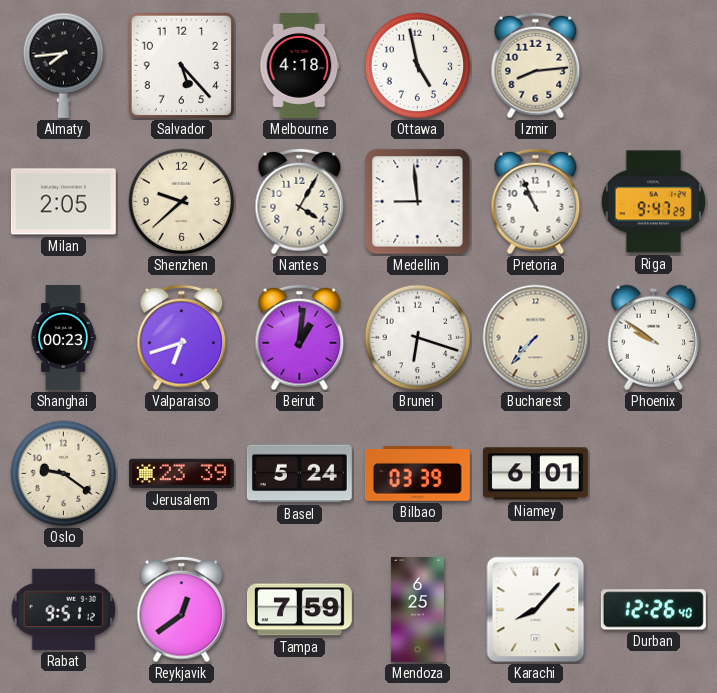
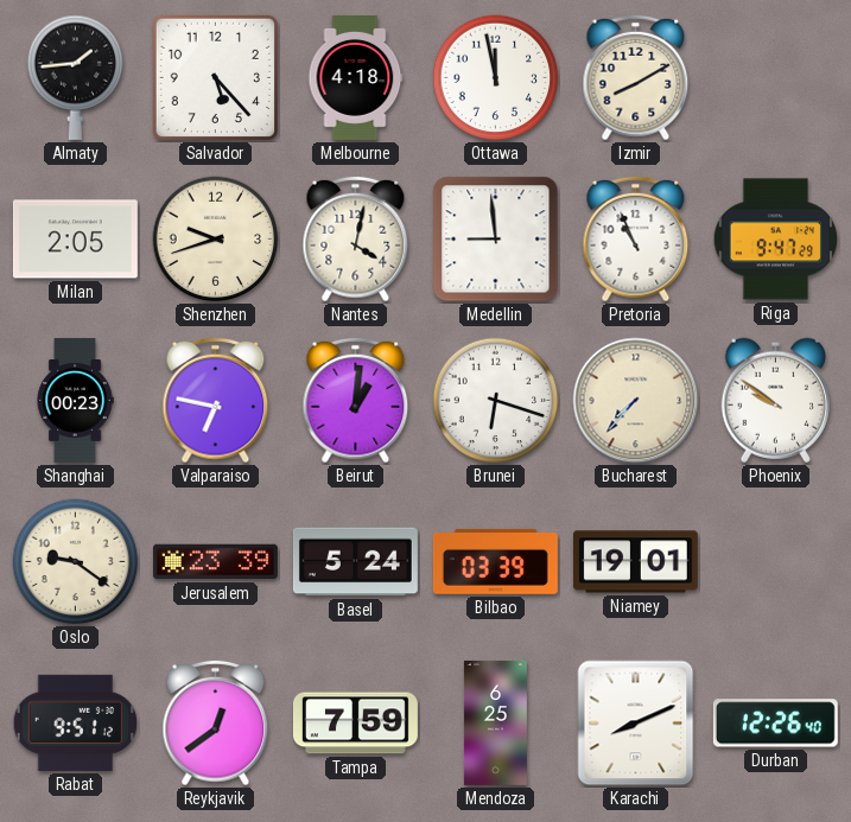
Almaty: 7:44 -> 1:44
Ottawa: 4:58 -> 11:58
Izmir: 8:14 -> 8:10
Shenzhen: 9:38 -> 9:42
Nantes: 4:05 -> 4:02
Valparaiso: 6:42 -> 6:47
Niamey: 6:01 -> 19:01
Karachi: 8:07 -> 8:11
